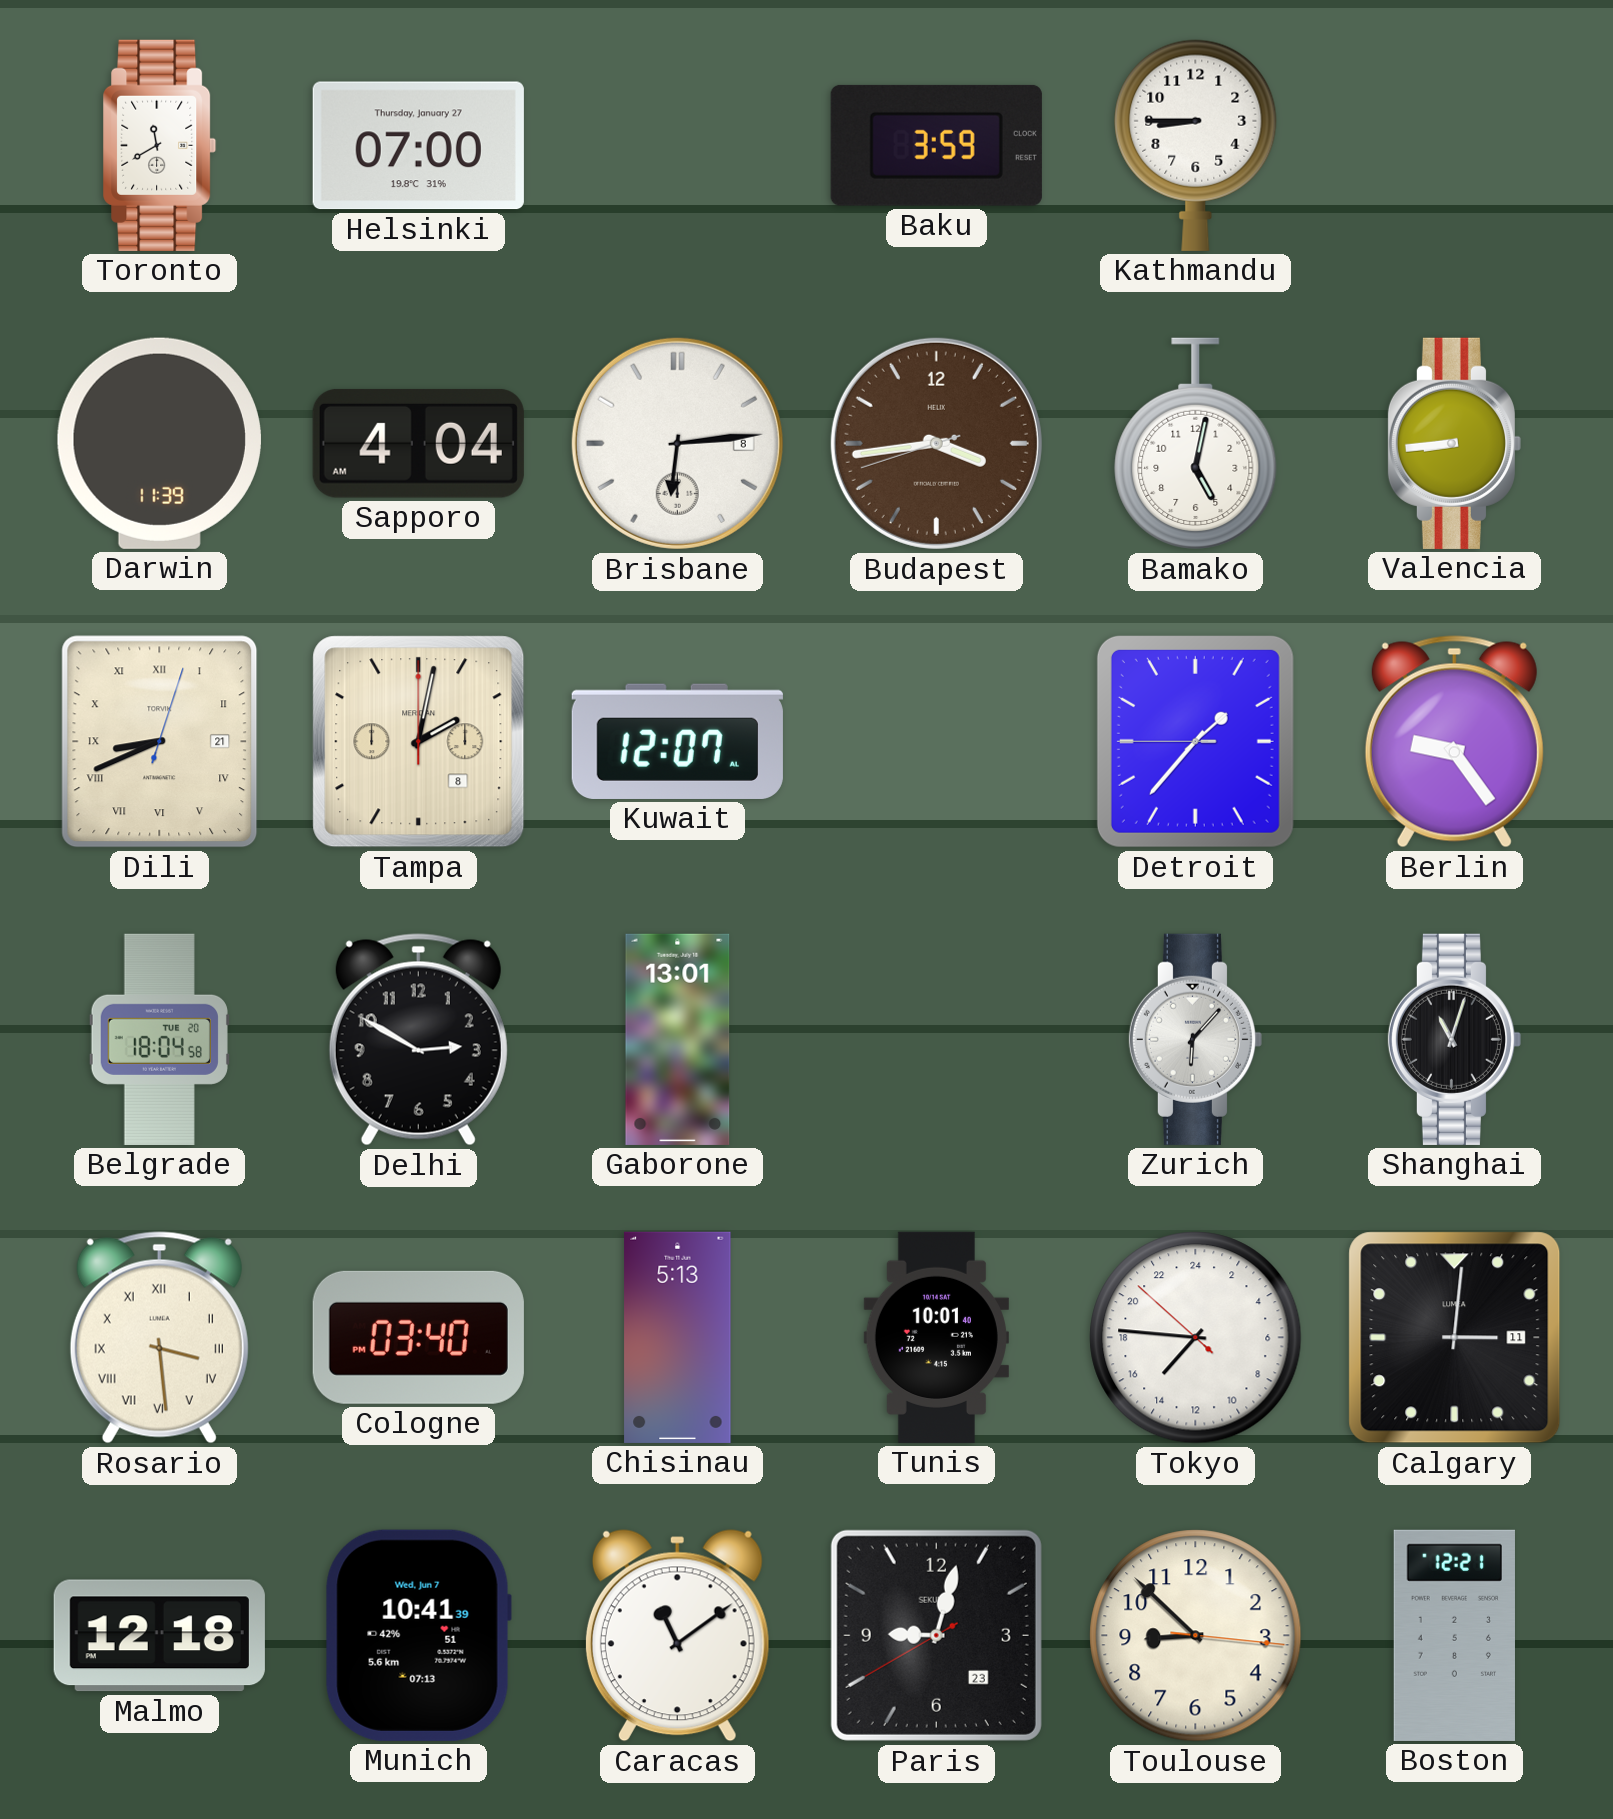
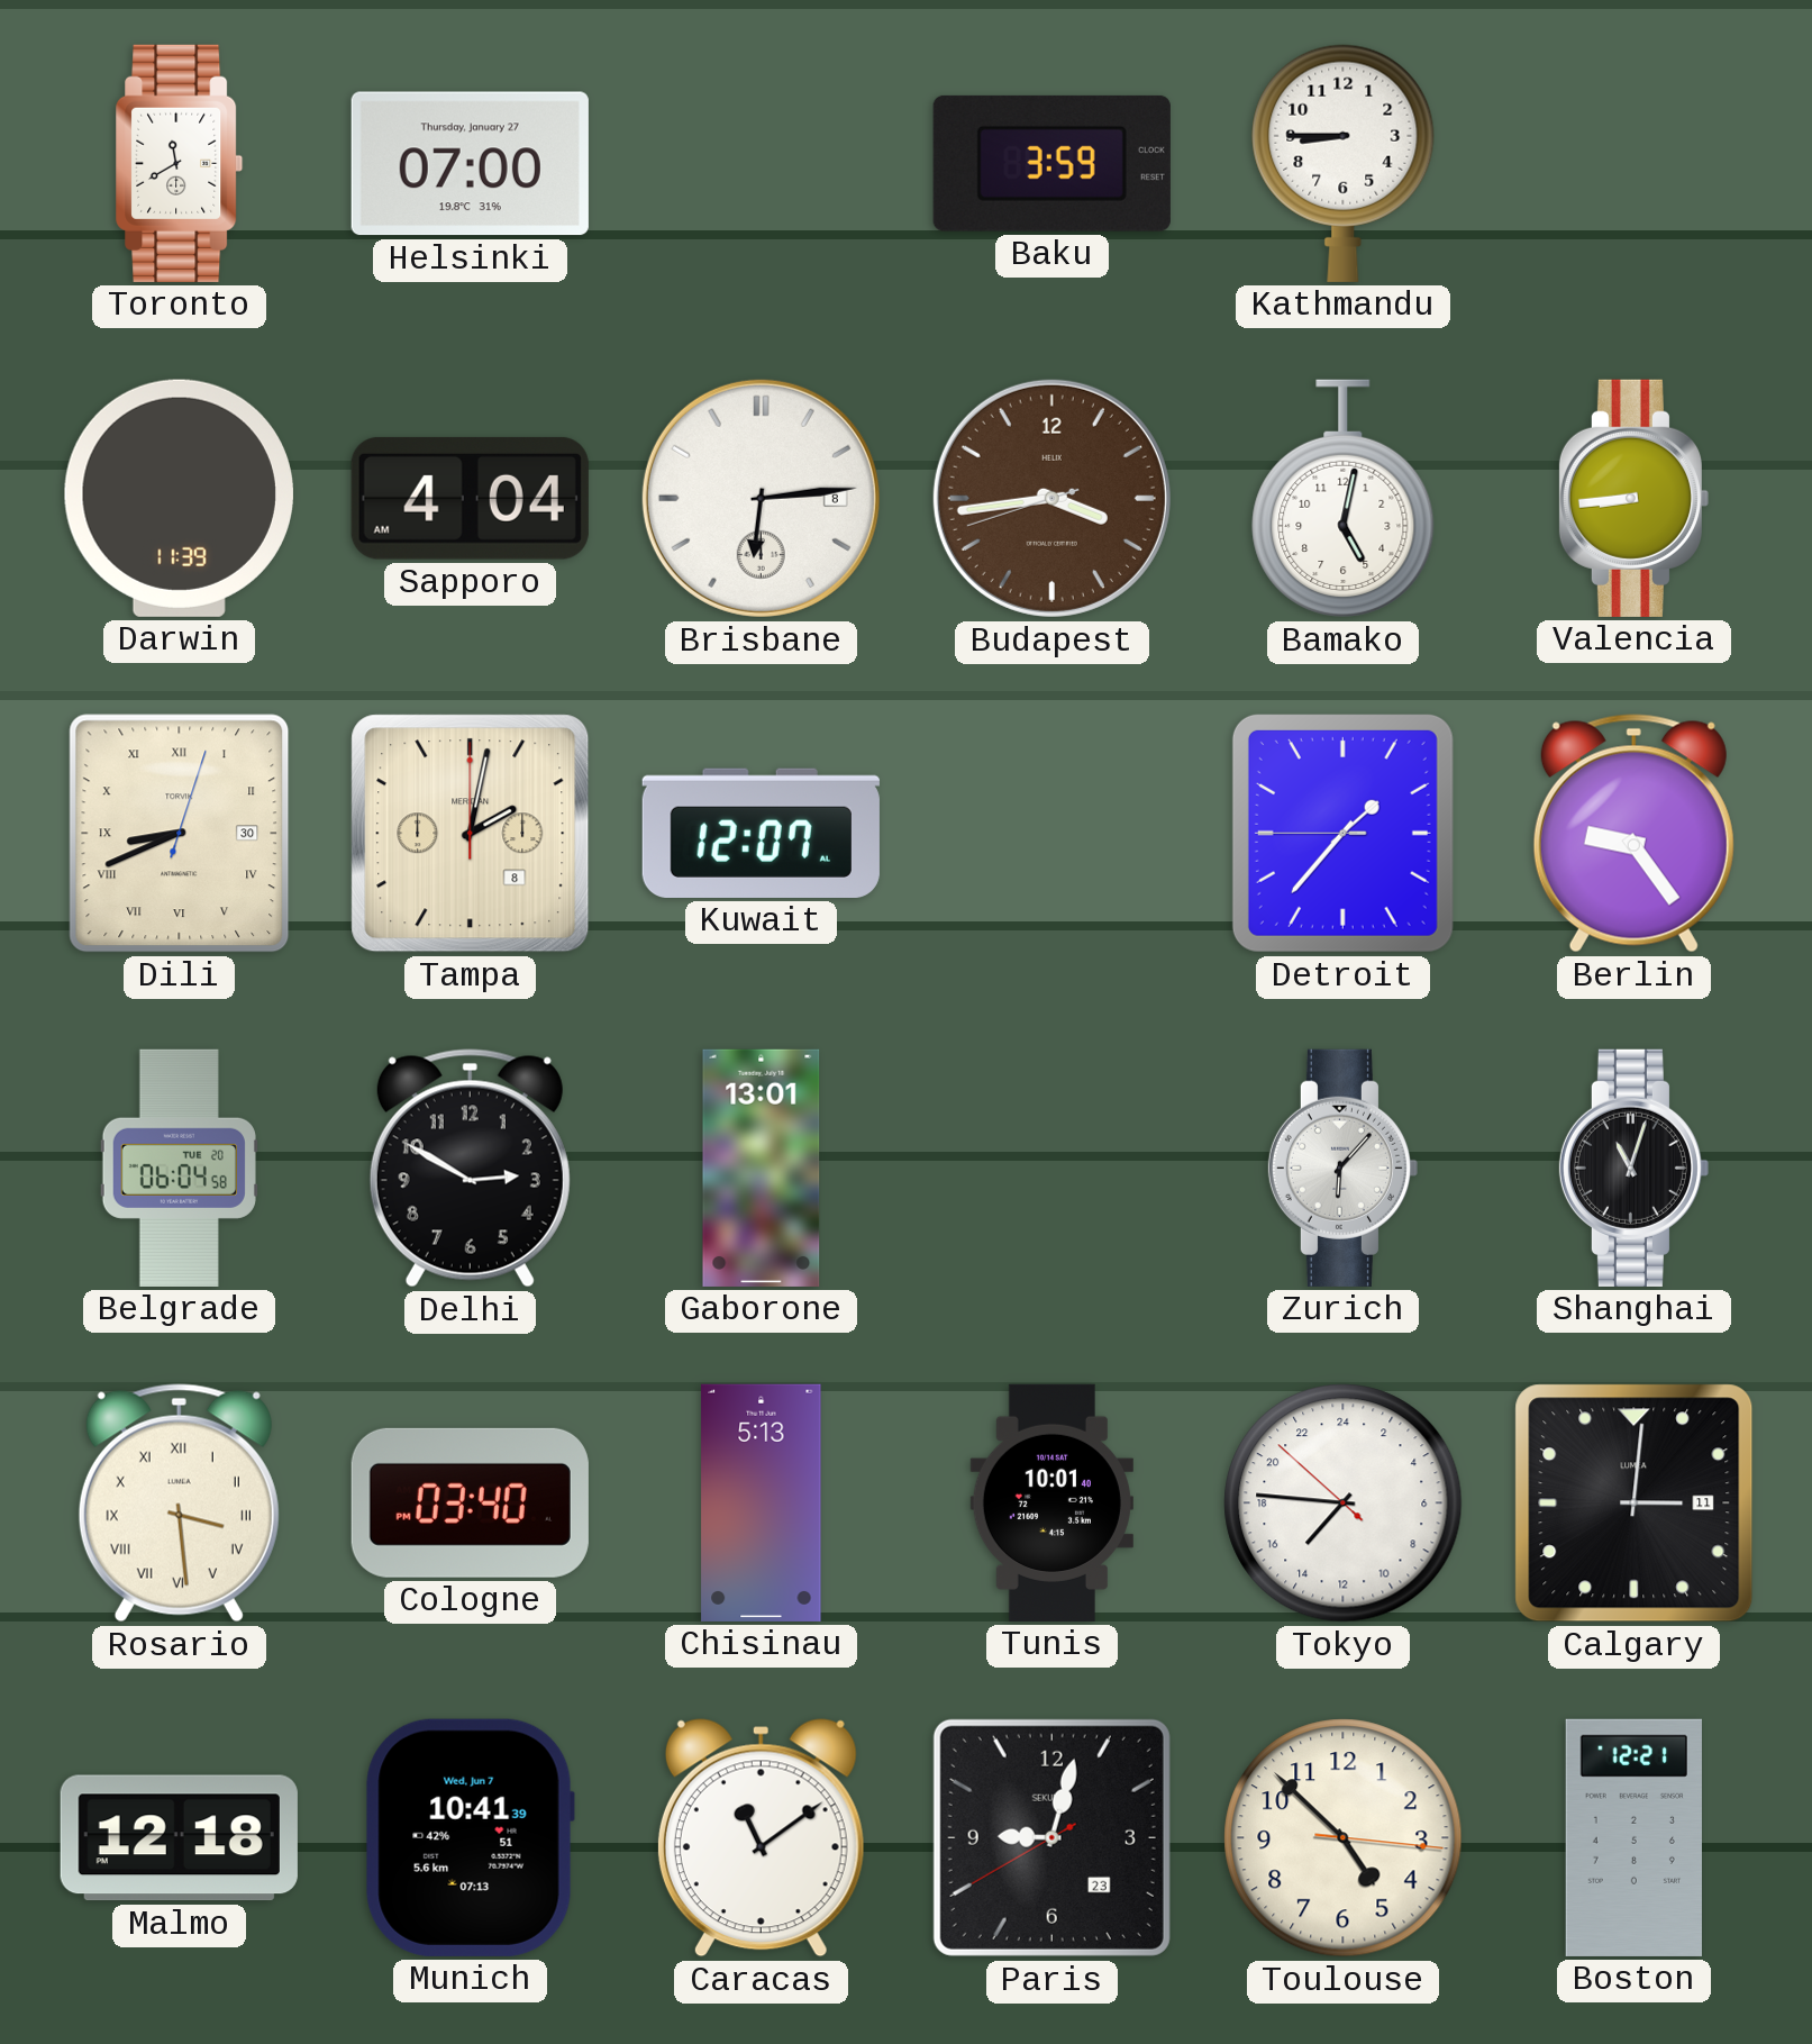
Dili date: 21 -> 30
Belgrade: 18:04 -> 06:04
Toulouse: 8:52 -> 4:52
